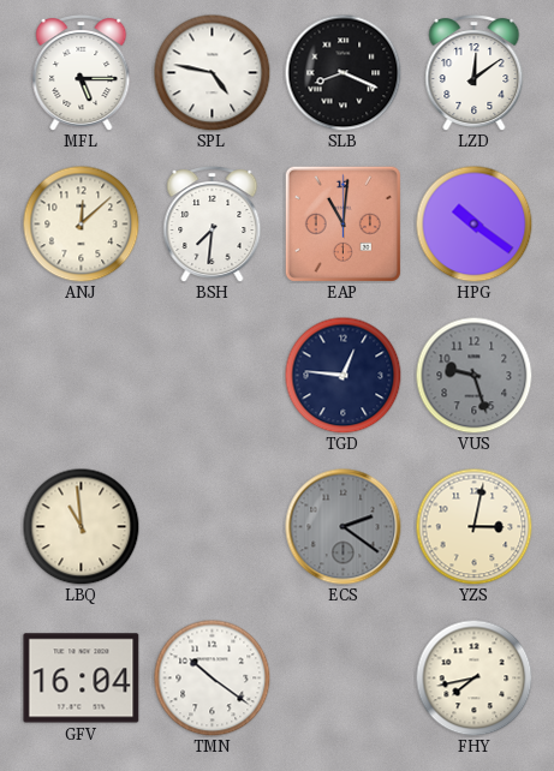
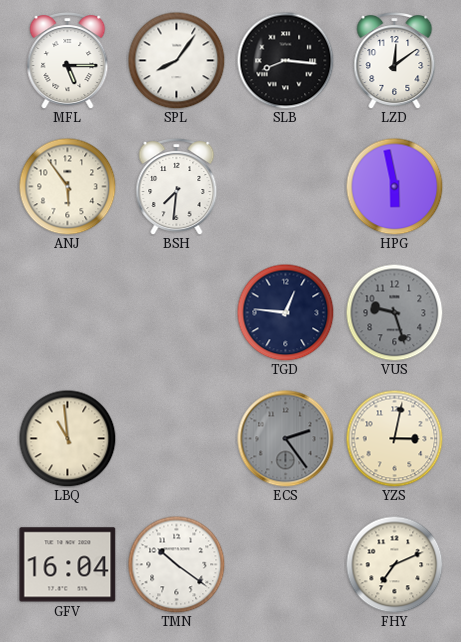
SPL: 4:47 -> 8:06
SLB: 8:19 -> 8:16
ANJ: 12:08 -> 5:54
EAP: 11:01 -> none
HPG: 10:21 -> 5:58
ECS: 2:21 -> 2:24
FHY: 7:43 -> 7:11
